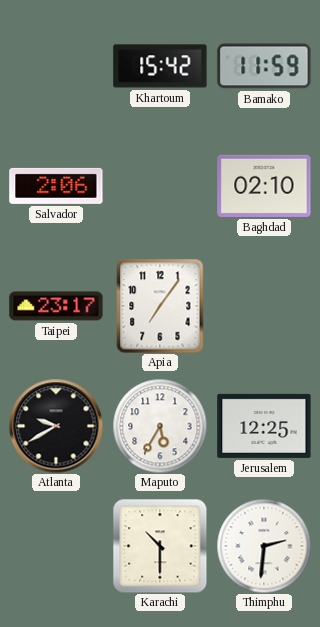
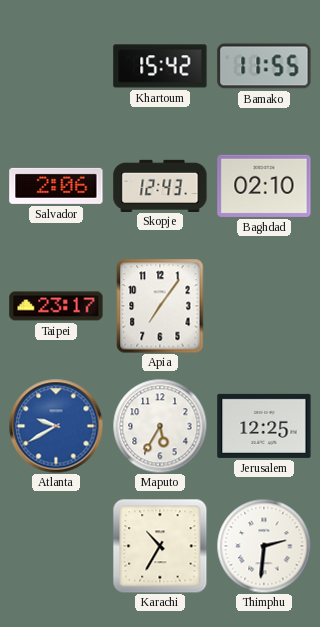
Bamako: 11:59 -> 11:55
Skopje: none -> 12:43
Atlanta dial: black -> blue
Karachi: 10:30 -> 10:35
